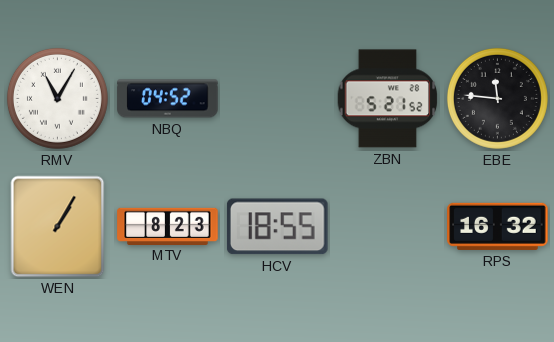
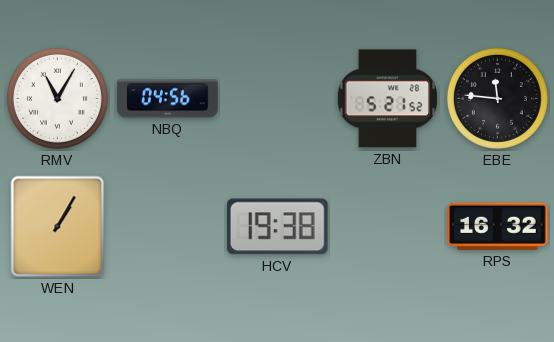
NBQ: 04:52 -> 04:56
MTV: 8:23 -> none
HCV: 18:55 -> 19:38
